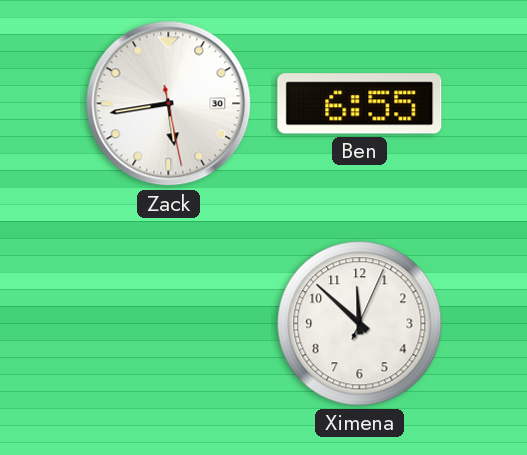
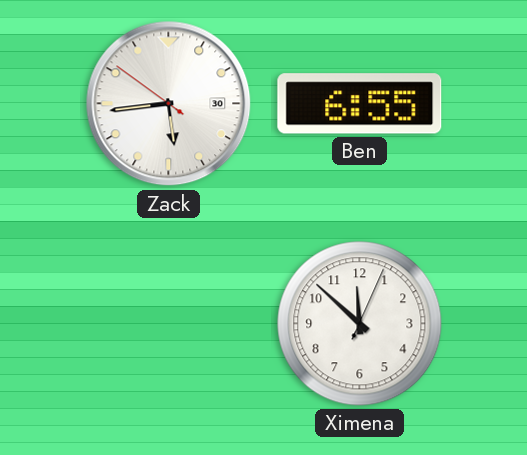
Zack: 5:43:28 -> 5:43:51
